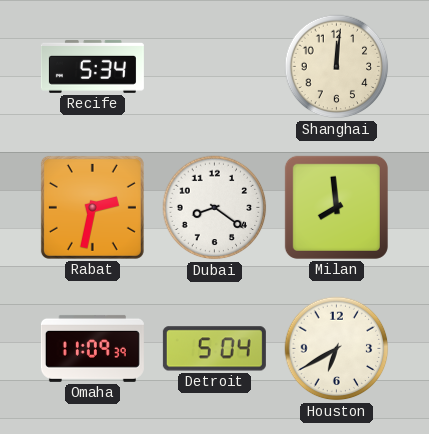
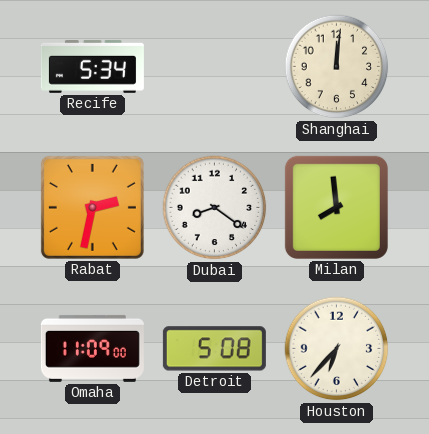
Omaha: 11:09:39 -> 11:09:00
Detroit: 5:04 -> 5:08
Houston: 6:40 -> 6:37
